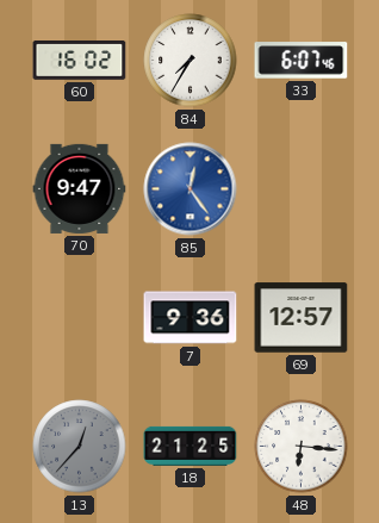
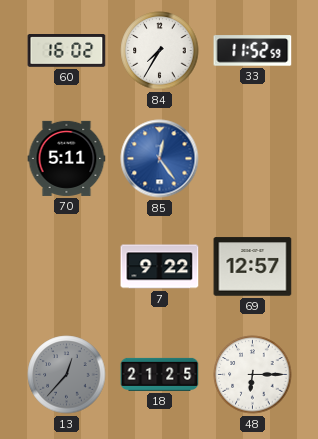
33: 6:07 -> 11:52
70: 9:47 -> 5:11
7: 9:36 -> 9:22
48: 6:16 -> 6:15
